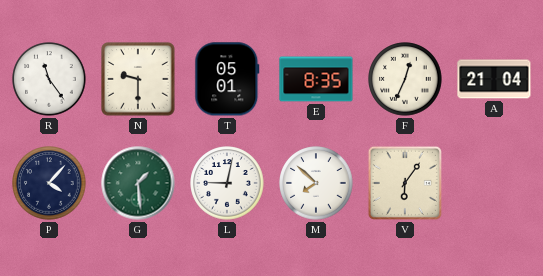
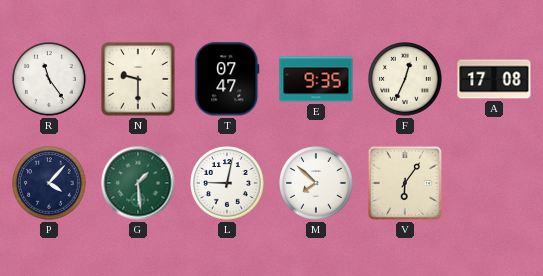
T: 05:01 -> 07:47
E: 8:35 -> 9:35
A: 21:04 -> 17:08
